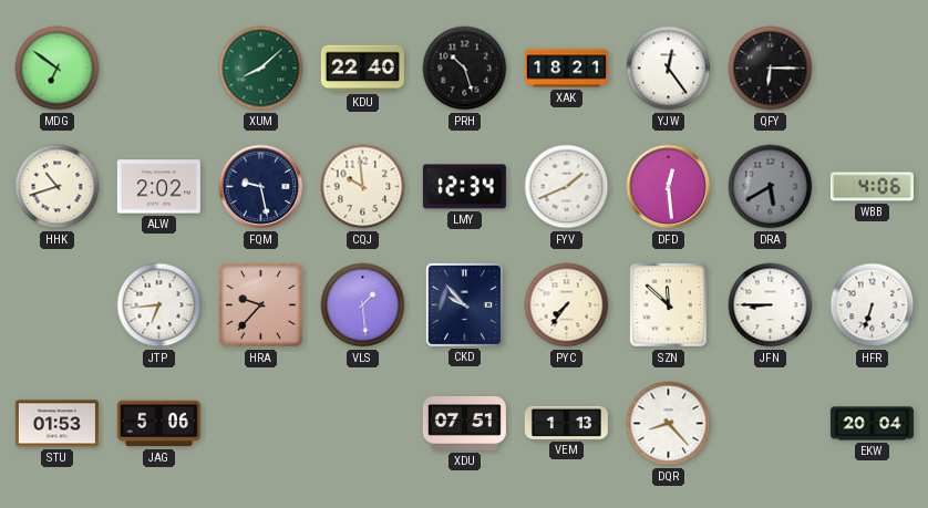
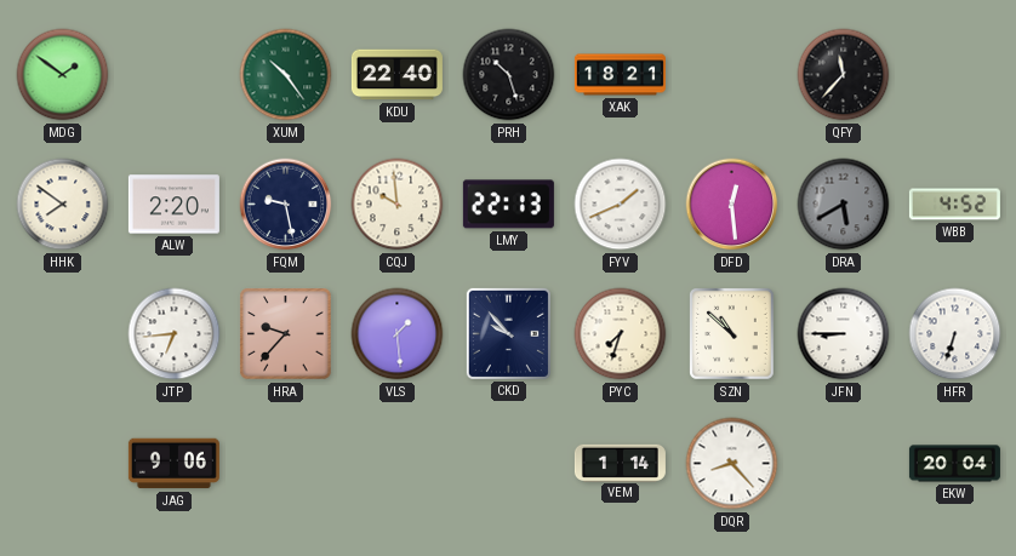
MDG: 6:51 -> 1:51
XUM: 8:08 -> 10:24
YJW: 12:24 -> none
QFY: 6:15 -> 11:37
HHK: 10:42 -> 7:51
ALW: 2:02 -> 2:20
LMY: 12:34 -> 22:13
WBB: 4:06 -> 4:52
PYC: 7:36 -> 7:33
SZN: 11:52 -> 10:52
STU: 01:53 -> none
JAG: 5:06 -> 9:06
XDU: 07:51 -> none
VEM: 1:13 -> 1:14
